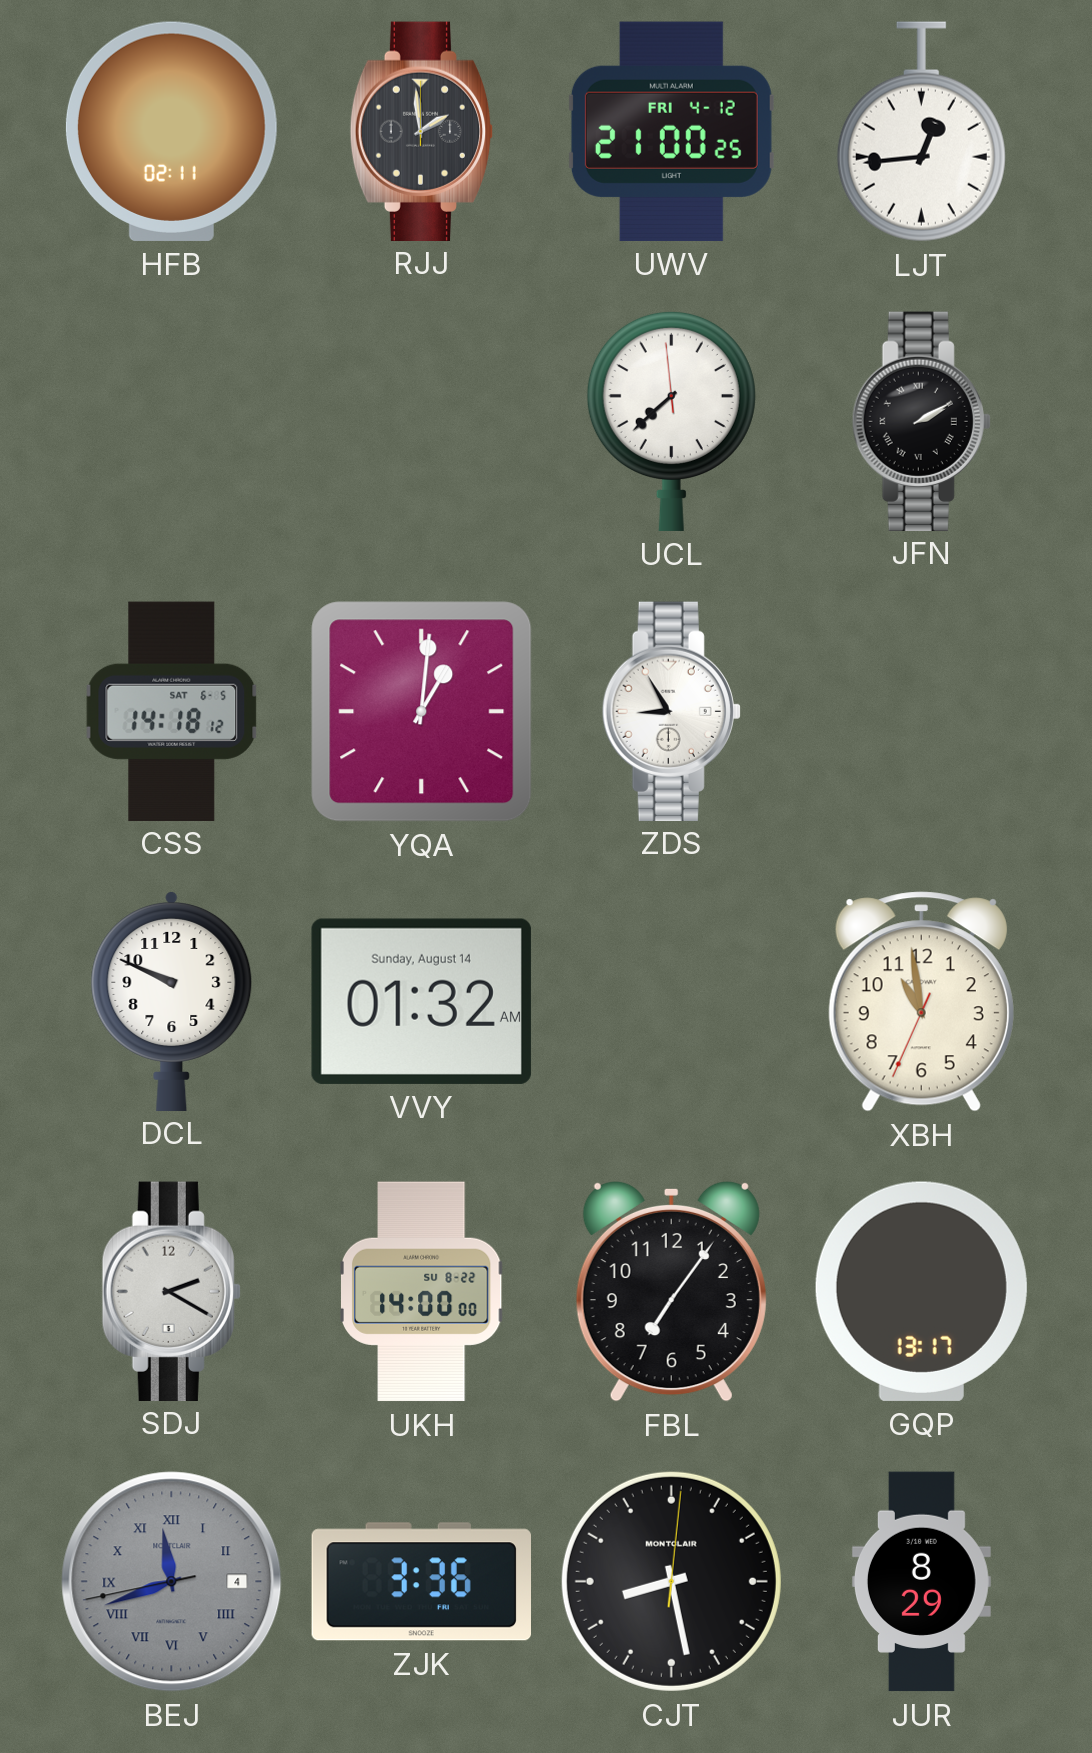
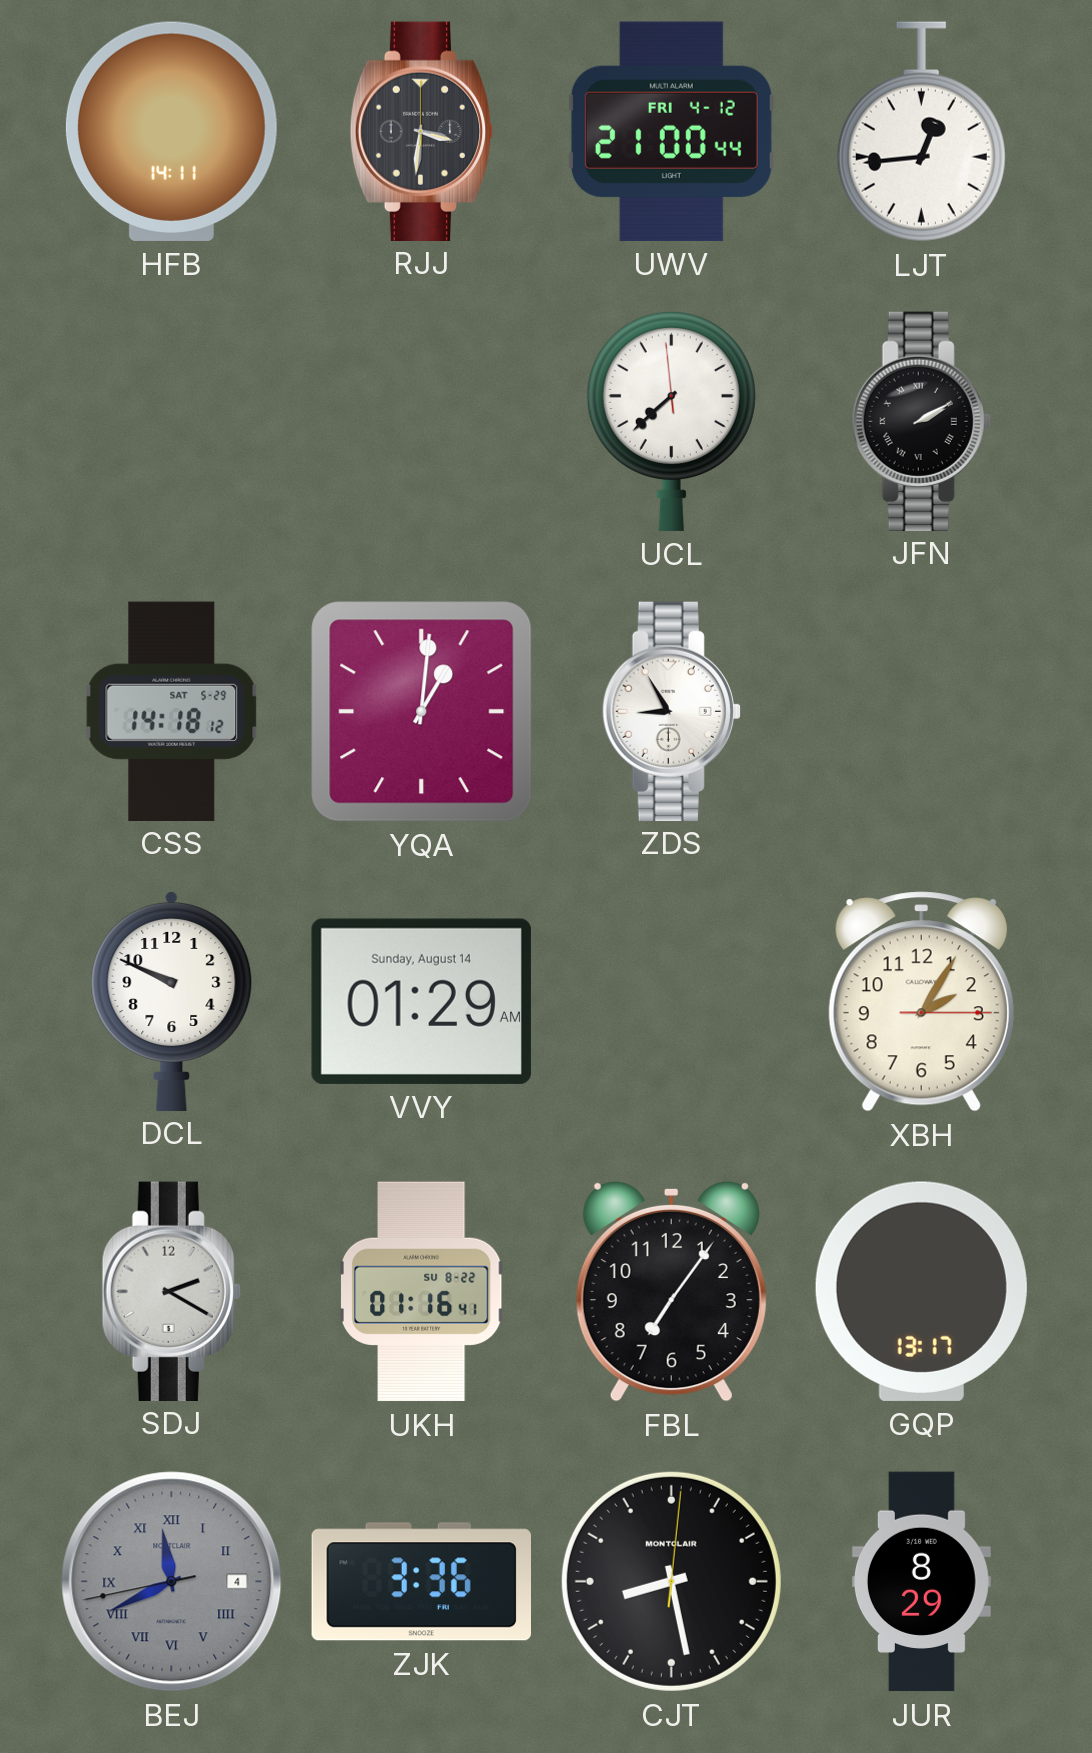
HFB: 02:11 -> 14:11
RJJ: 1:59 -> 3:31
UWV: 21:00:25 -> 21:00:44
CSS date: SAT 6-5 -> SAT 5-29
VVY: 01:32 -> 01:29
XBH: 10:58 -> 2:05
UKH: 14:00 -> 01:16
BEJ: 11:41 -> 11:40
